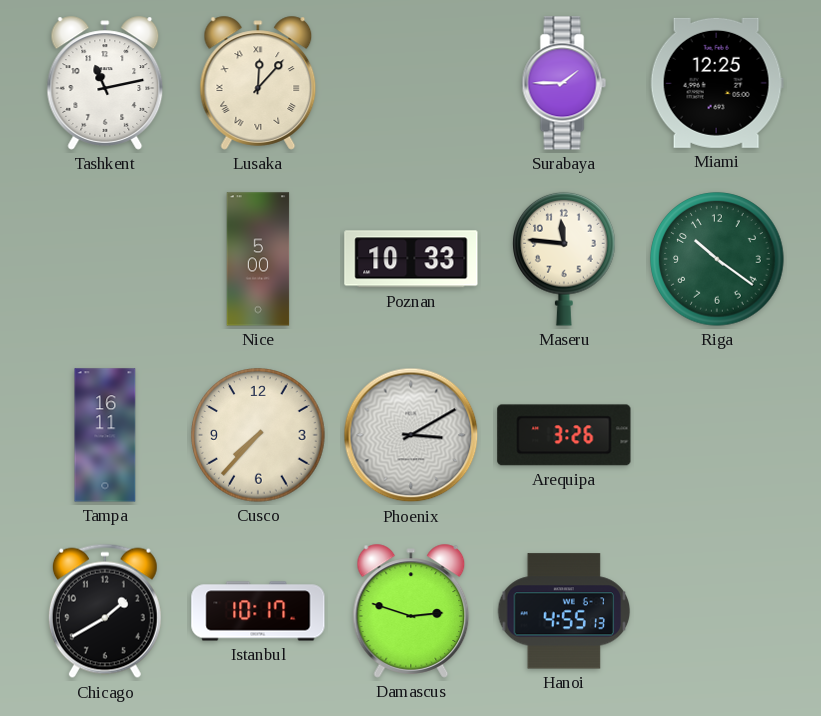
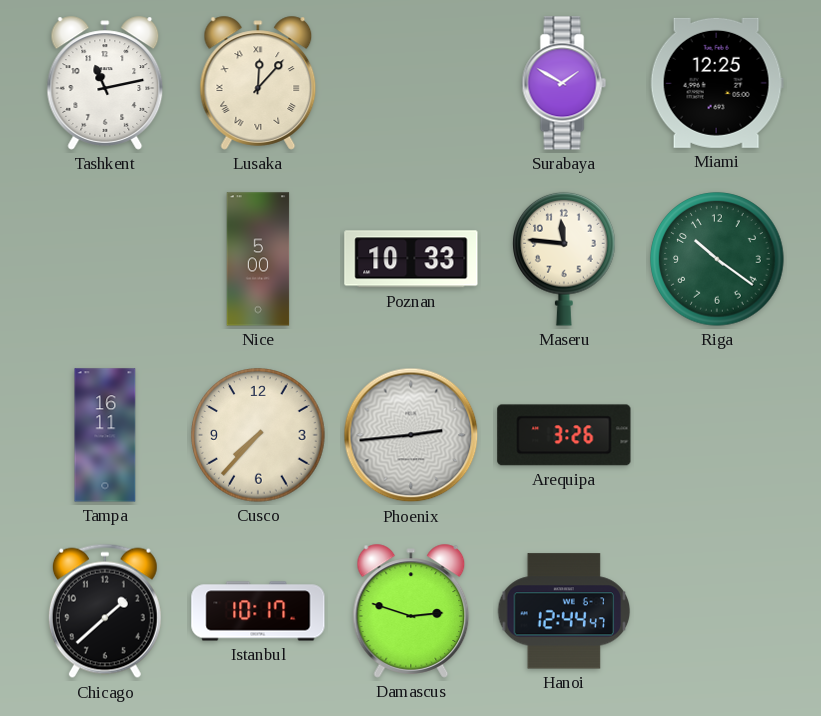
Surabaya: 1:45 -> 1:50
Phoenix: 3:10 -> 2:44
Chicago: 1:40 -> 1:38
Hanoi: 4:55 -> 12:44
